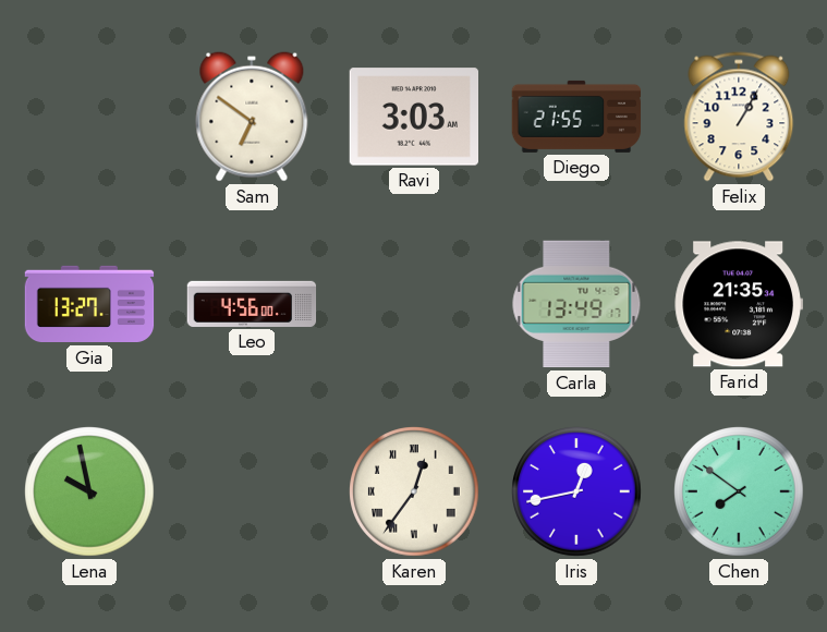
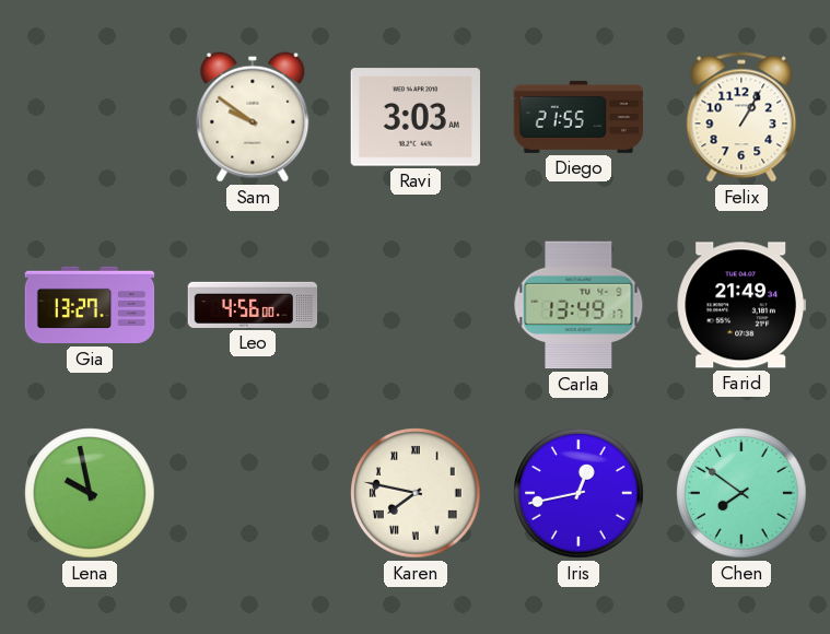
Sam: 6:51 -> 9:51
Farid: 21:35 -> 21:49
Karen: 12:36 -> 7:47
